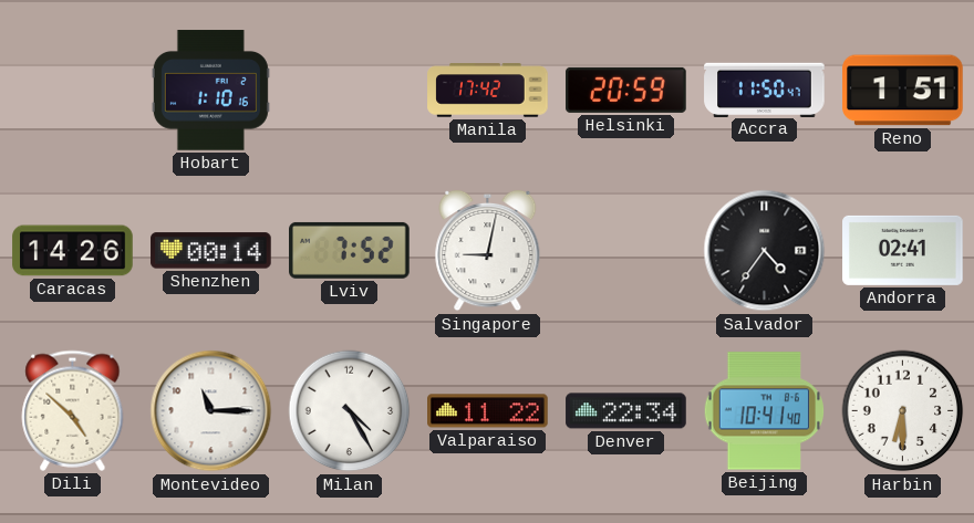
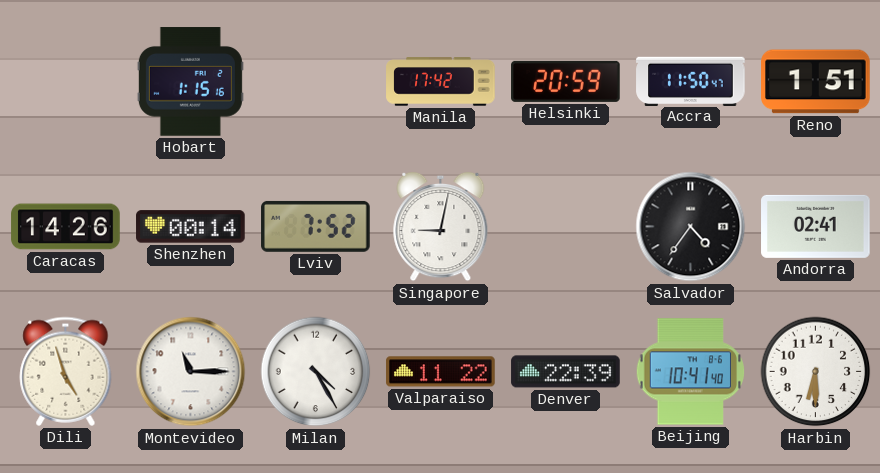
Hobart: 1:10 -> 1:15
Dili: 4:52 -> 4:57
Denver: 22:34 -> 22:39
